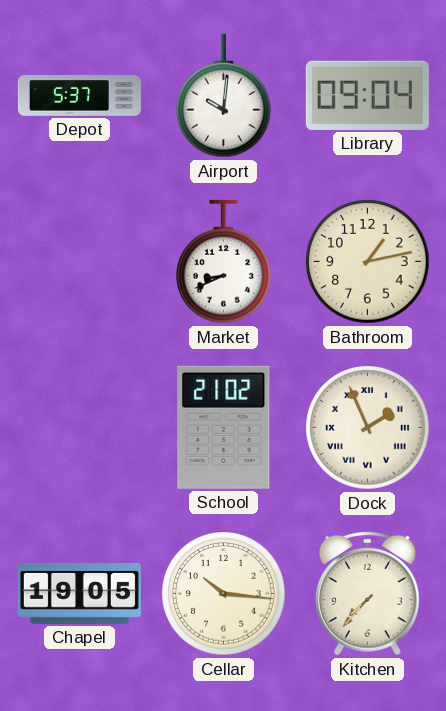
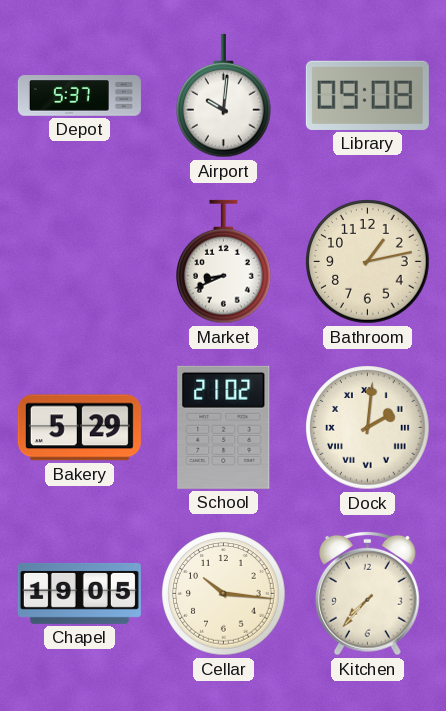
Library: 09:04 -> 09:08
Bakery: none -> 5:29
Dock: 1:56 -> 2:01
